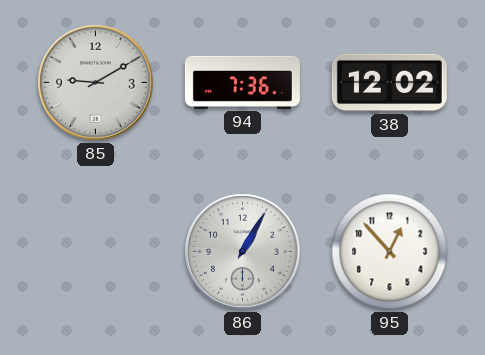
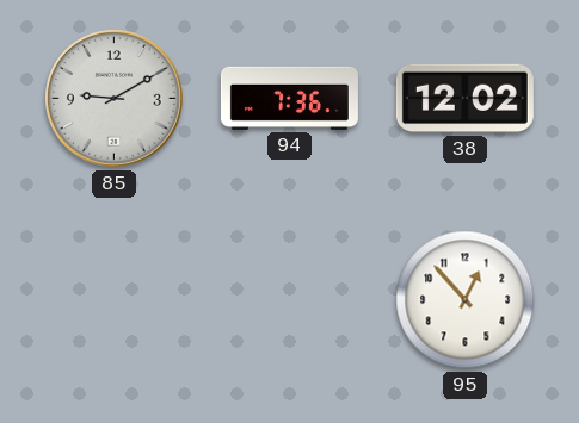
86: 1:05 -> none
